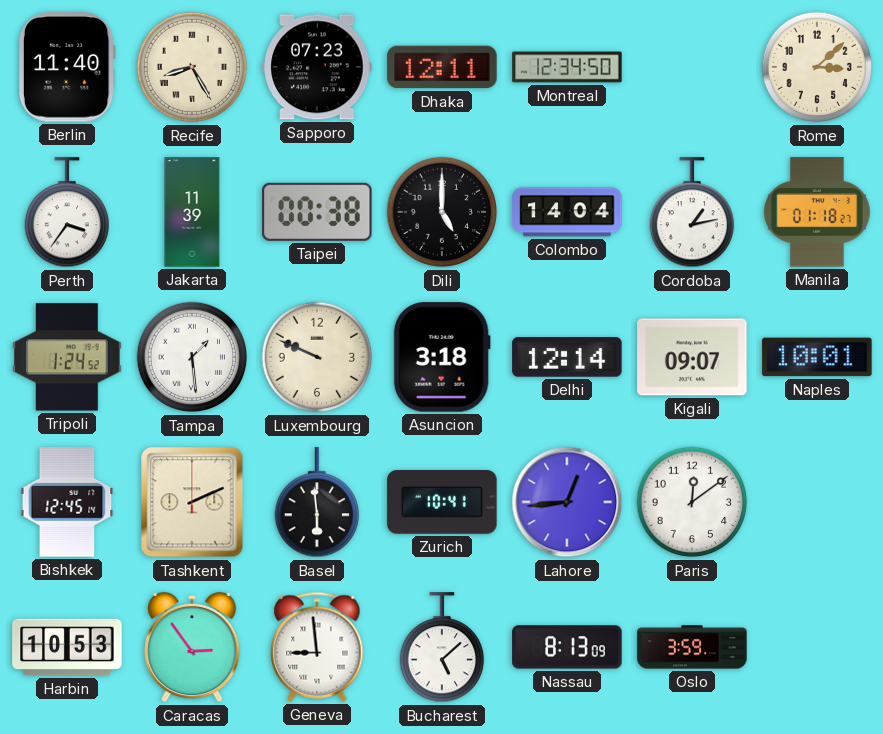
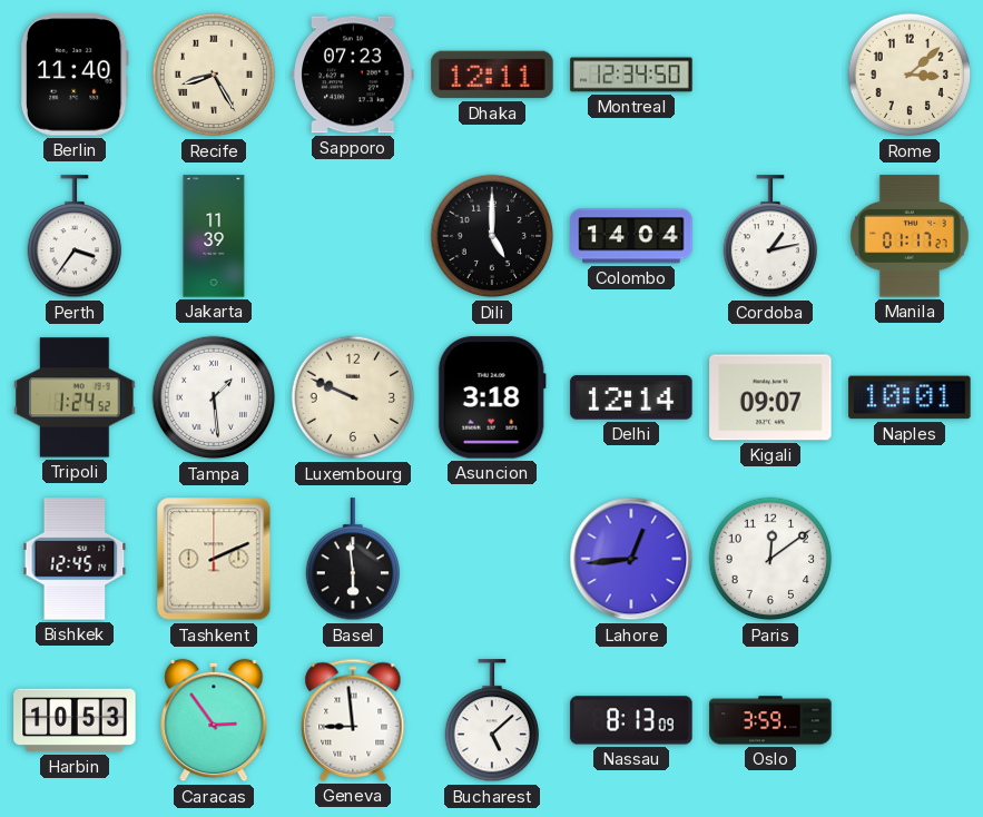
Taipei: 00:38 -> none
Manila: 01:18 -> 01:17
Zurich: 10:41 -> none
